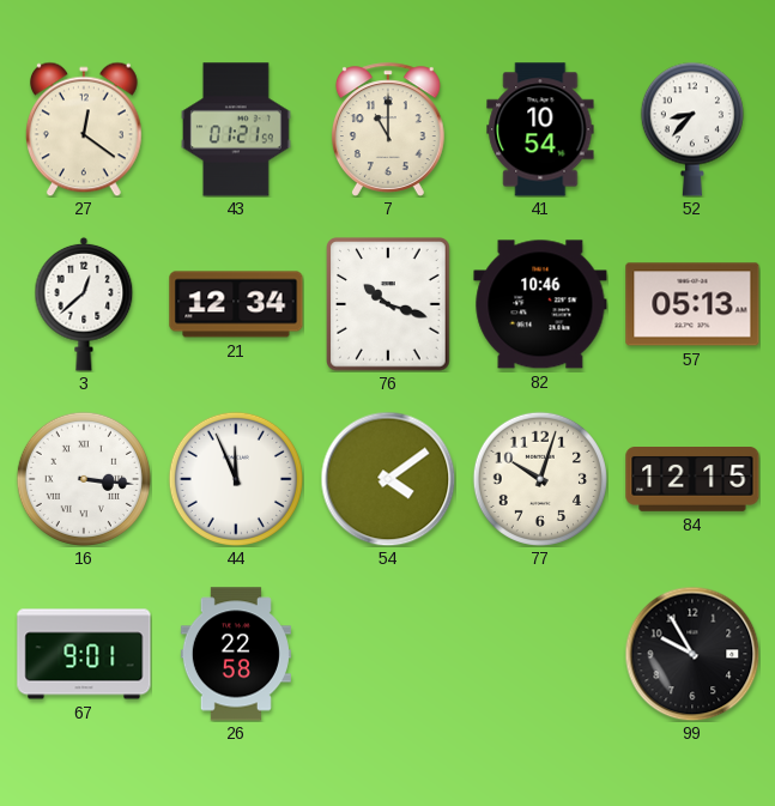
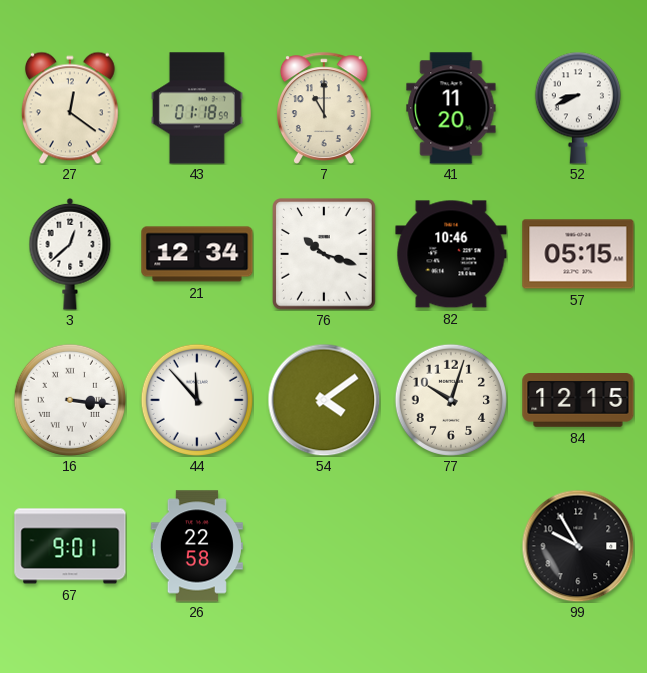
43: 01:21 -> 01:18
41: 10:54 -> 11:20
52: 8:37 -> 8:41
57: 05:13 -> 05:15
44: 11:56 -> 11:53
